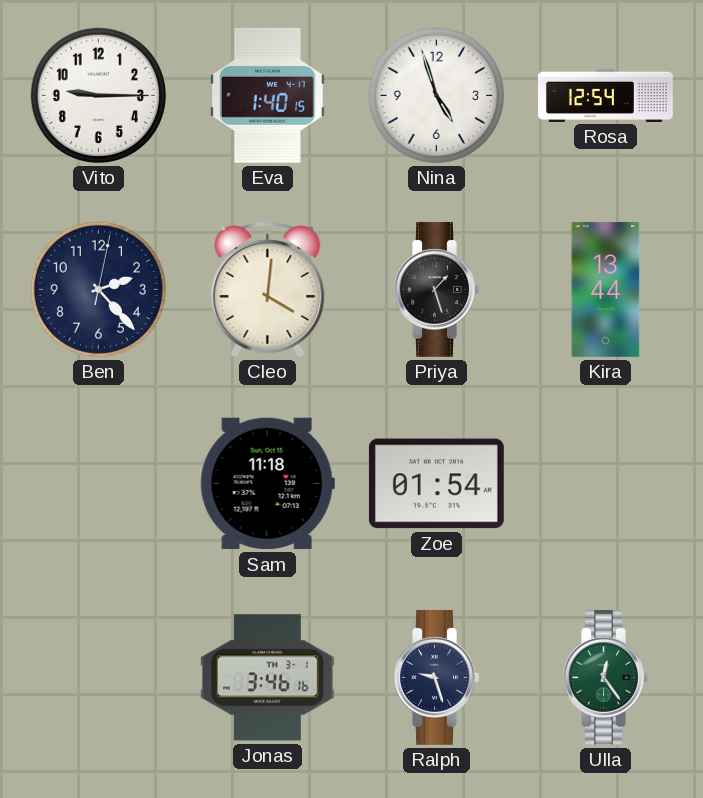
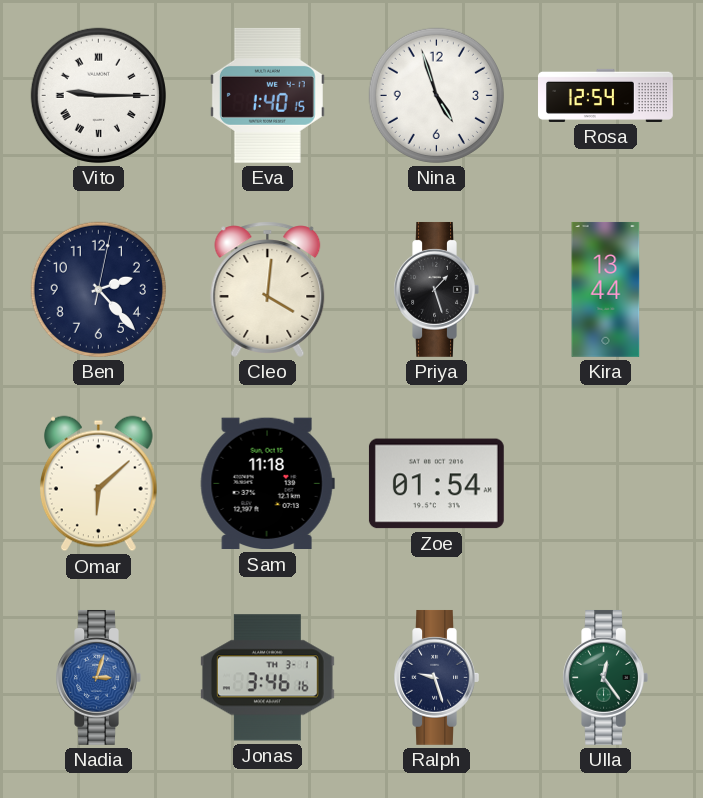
Vito numerals: Arabic -> Roman
Omar: none -> 6:08
Nadia: none -> 3:03
